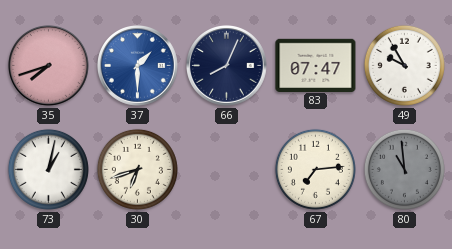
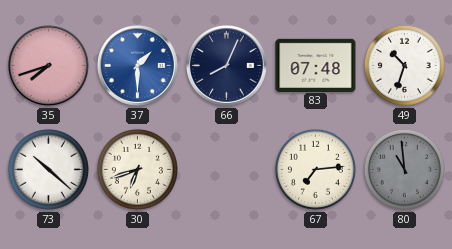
83: 07:47 -> 07:48
49: 9:55 -> 10:33
73: 1:02 -> 10:22
